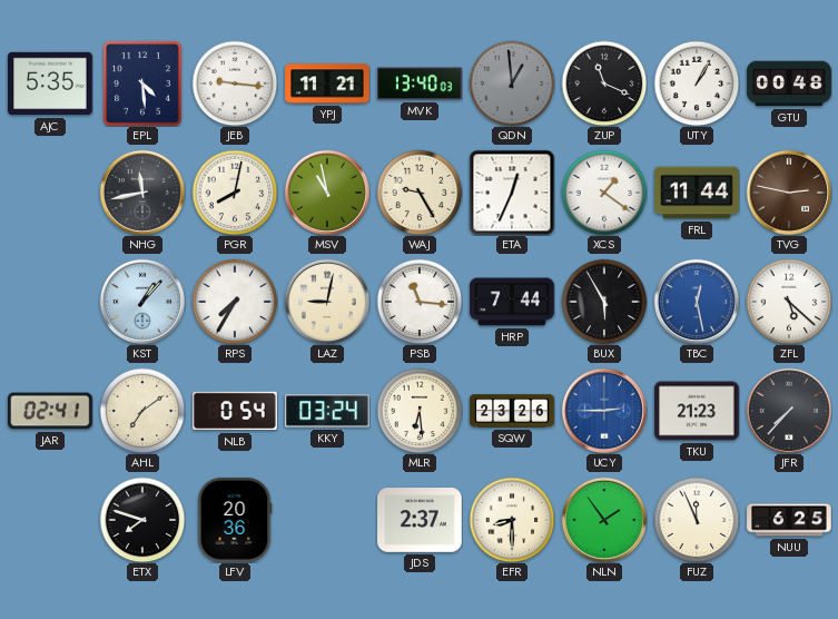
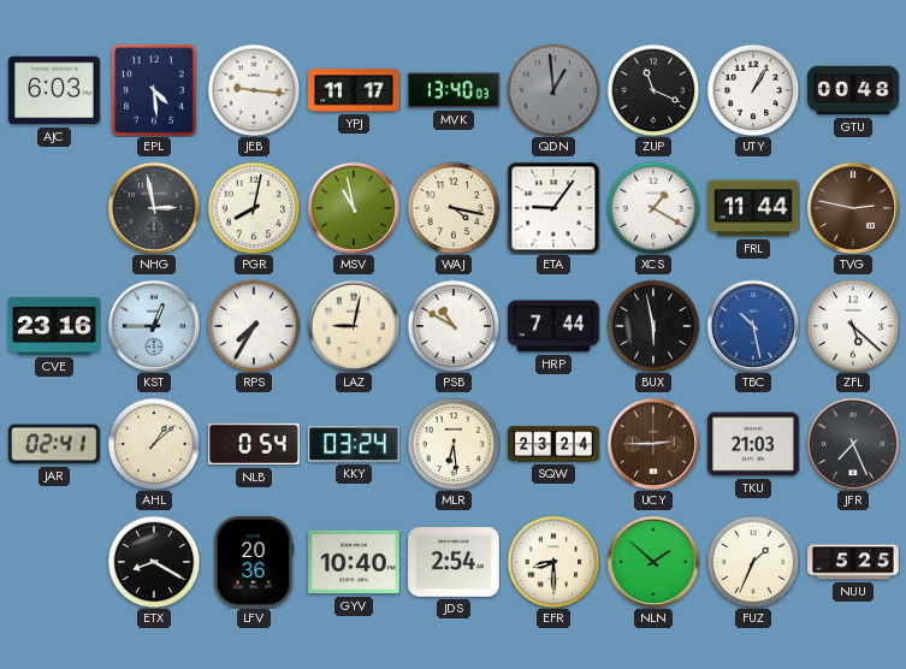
AJC: 5:35 -> 6:03
YPJ: 11:21 -> 11:17
NHG: 11:43 -> 2:58
WAJ: 9:25 -> 4:17
ETA: 12:34 -> 9:06
XCS: 1:21 -> 1:20
CVE: none -> 23:16
KST: 1:07 -> 12:45
PSB: 11:16 -> 10:50
BUX: 5:55 -> 5:58
TBC: 12:28 -> 10:28
AHL: 7:09 -> 1:08
SQW: 23:26 -> 23:24
UCY dial: blue -> brown
TKU: 21:23 -> 21:03
JFR: 7:37 -> 7:26
ETX: 7:48 -> 8:20
GYV: none -> 10:40
JDS: 2:37 -> 2:54
NLN: 1:54 -> 1:52
FUZ: 11:56 -> 1:34
NUU: 6:25 -> 5:25
